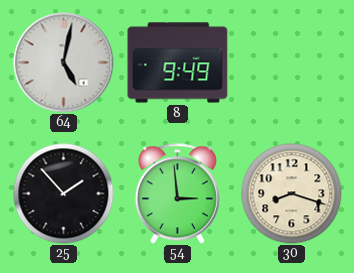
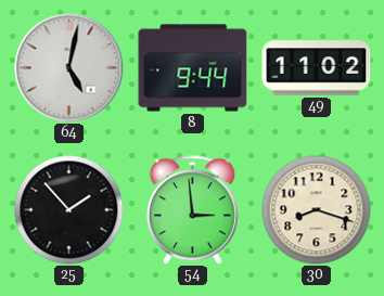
8: 9:49 -> 9:44
49: none -> 11:02
